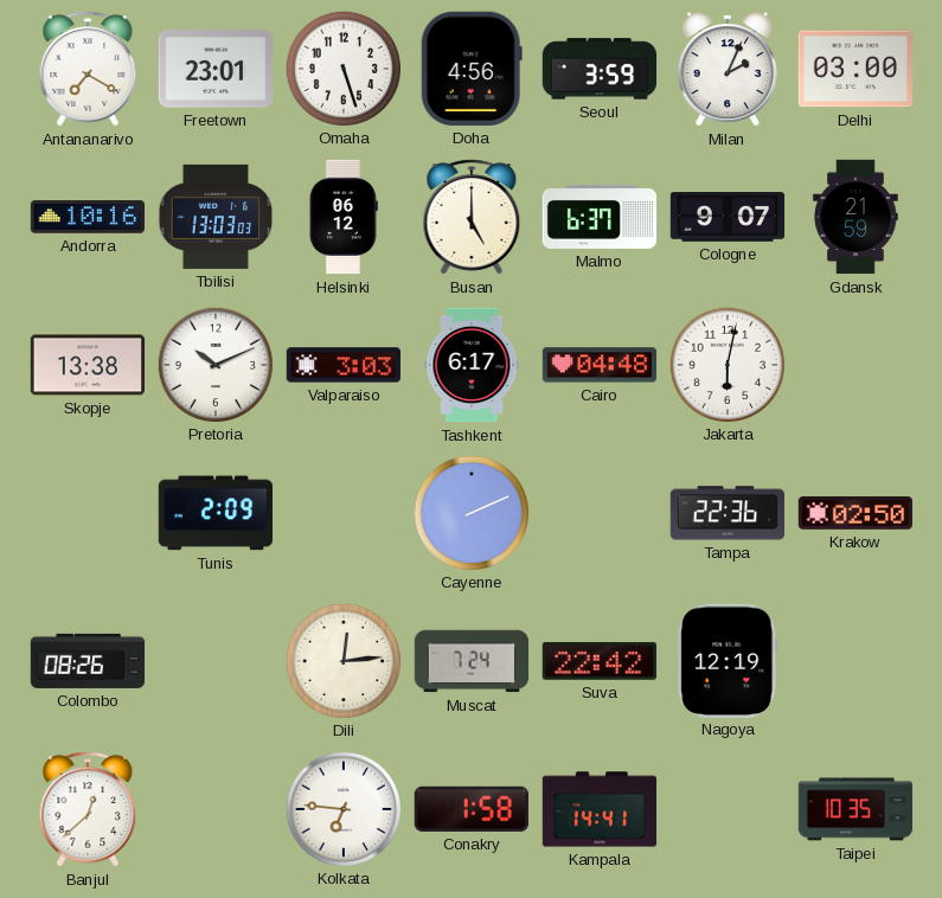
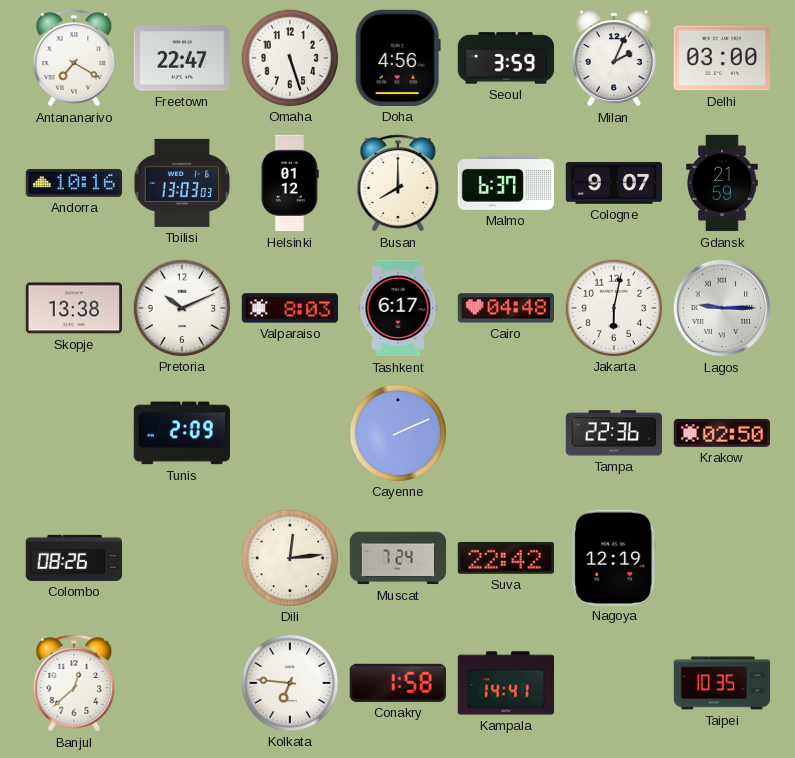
Freetown: 23:01 -> 22:47
Helsinki: 06:12 -> 01:12
Busan: 5:00 -> 8:00
Valparaiso: 3:03 -> 8:03
Lagos: none -> 9:15
